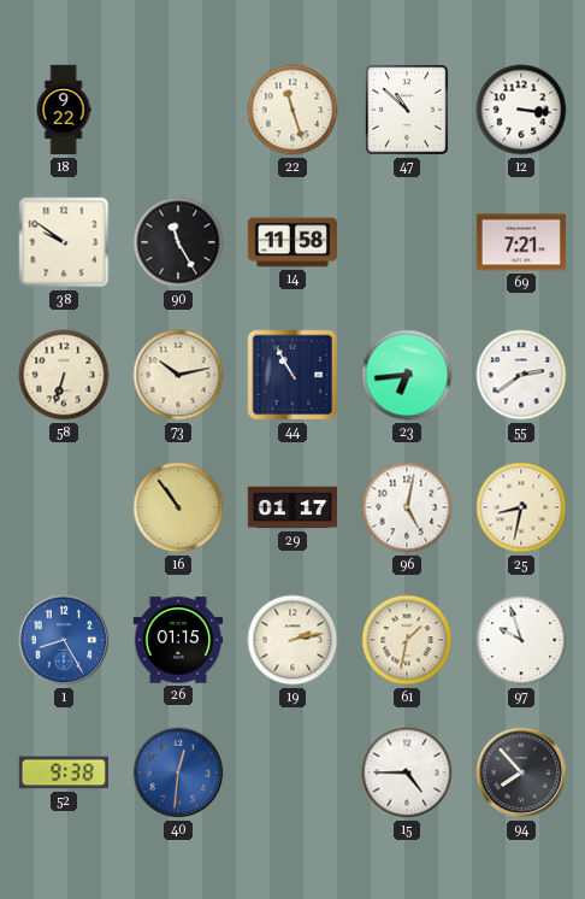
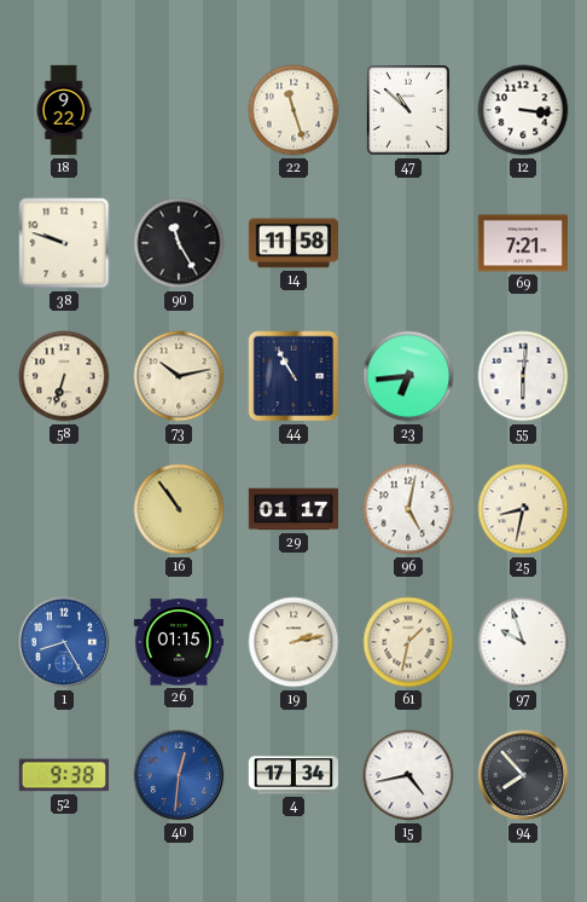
38: 9:51 -> 9:48
55: 2:39 -> 6:01
4: none -> 17:34
15: 4:45 -> 4:43
